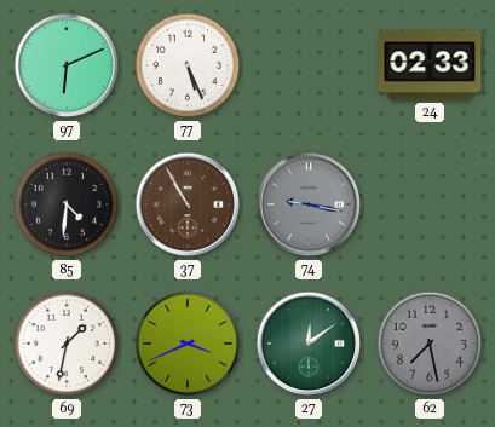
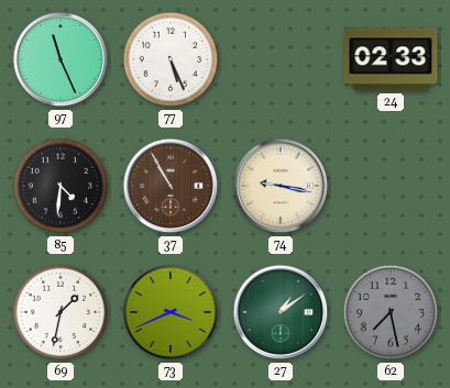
97: 6:11 -> 11:26
74 dial: grey -> cream
27: 12:09 -> 1:09
